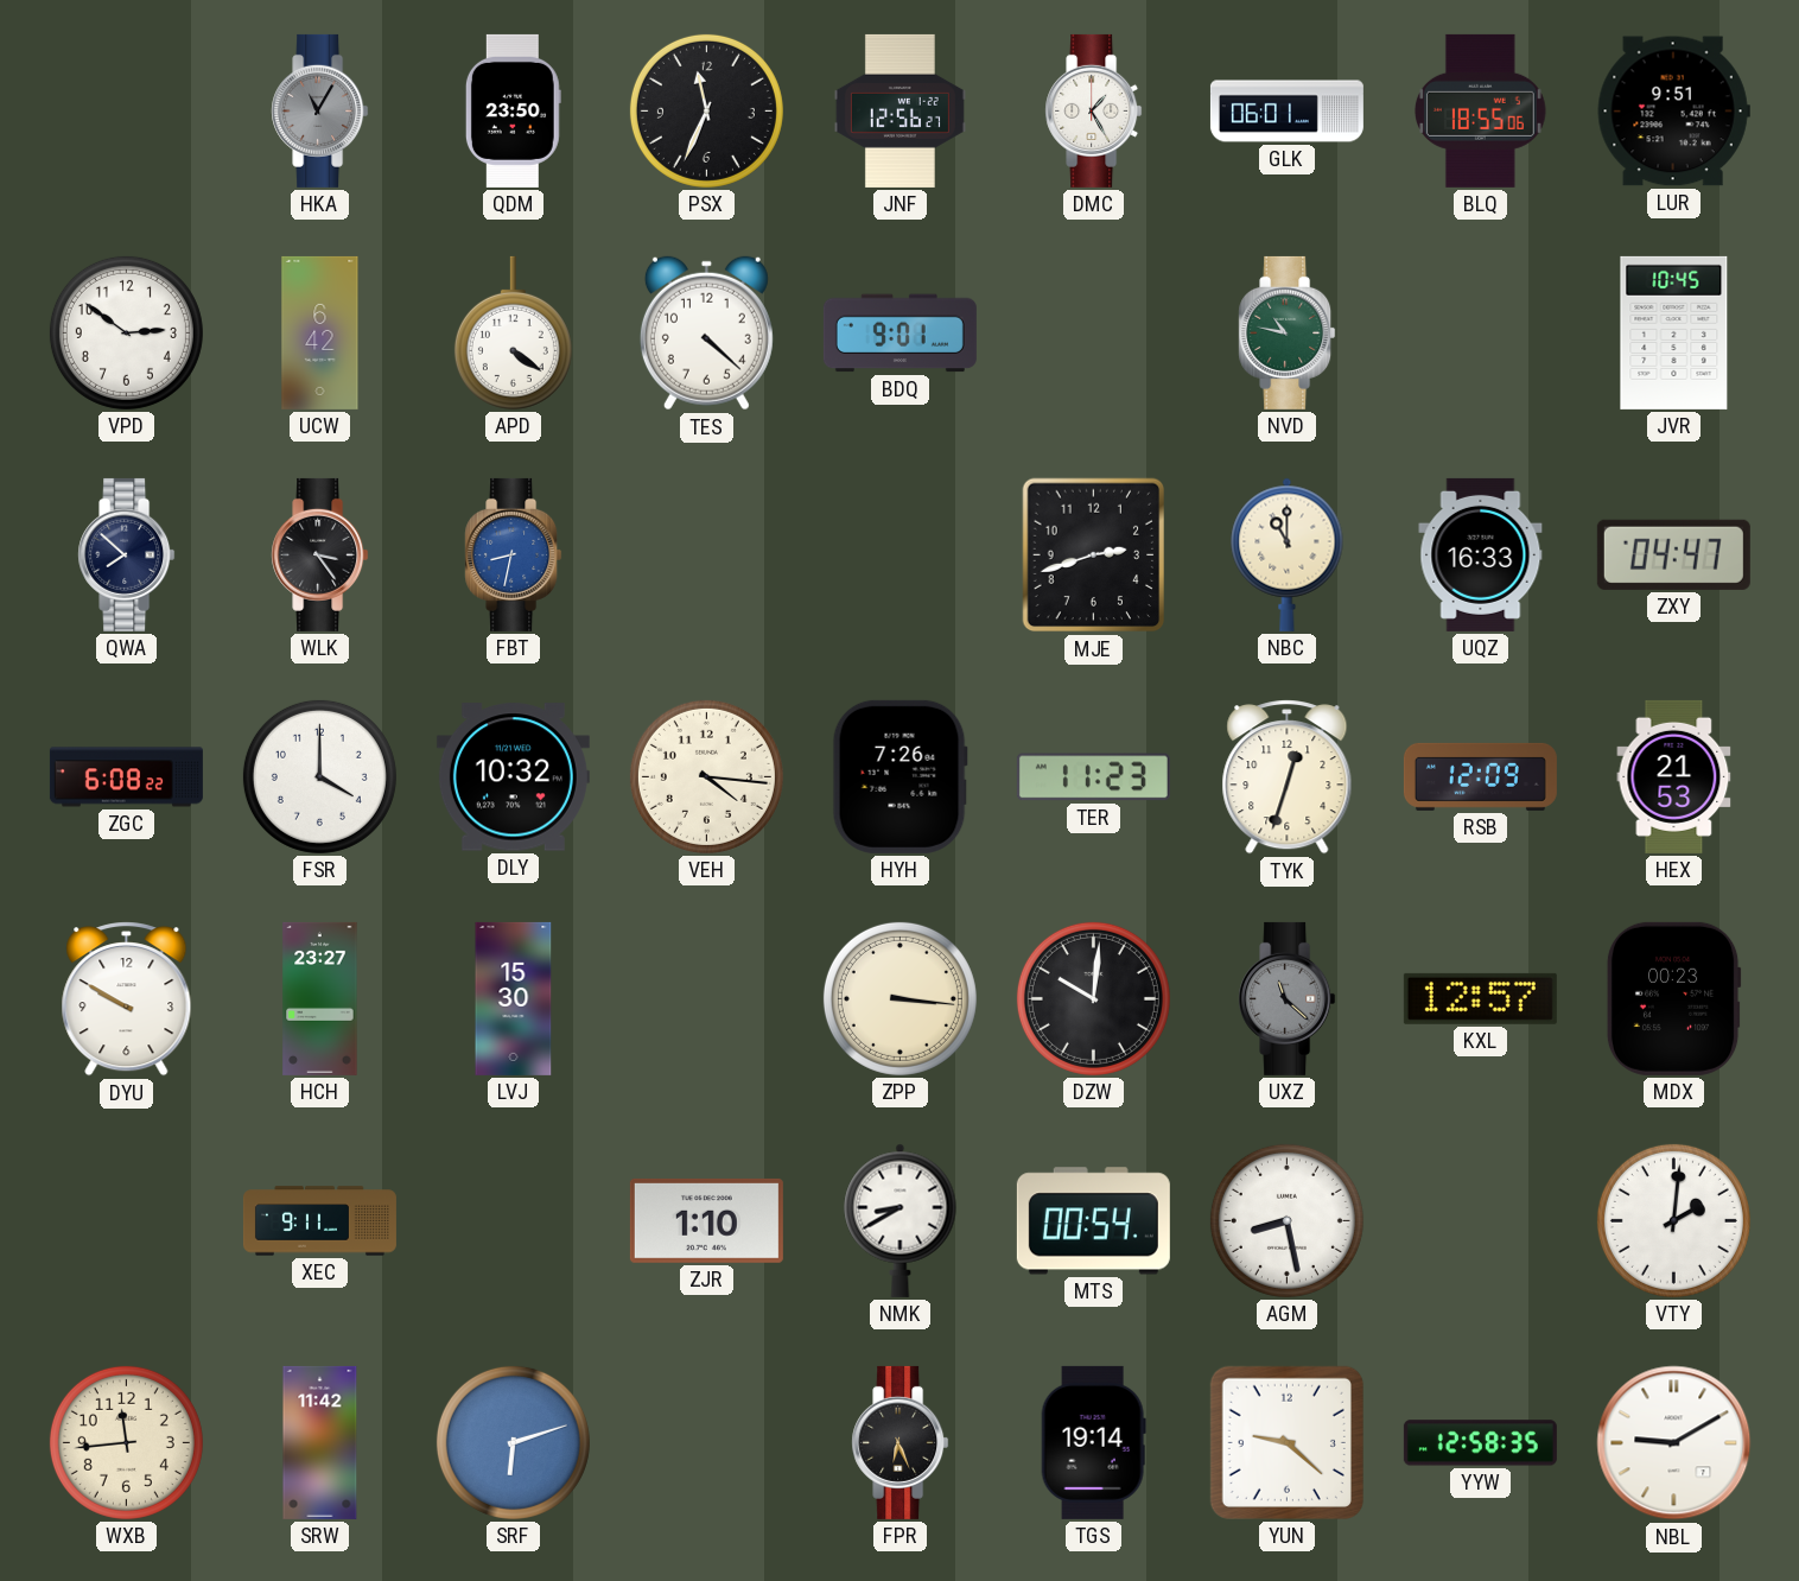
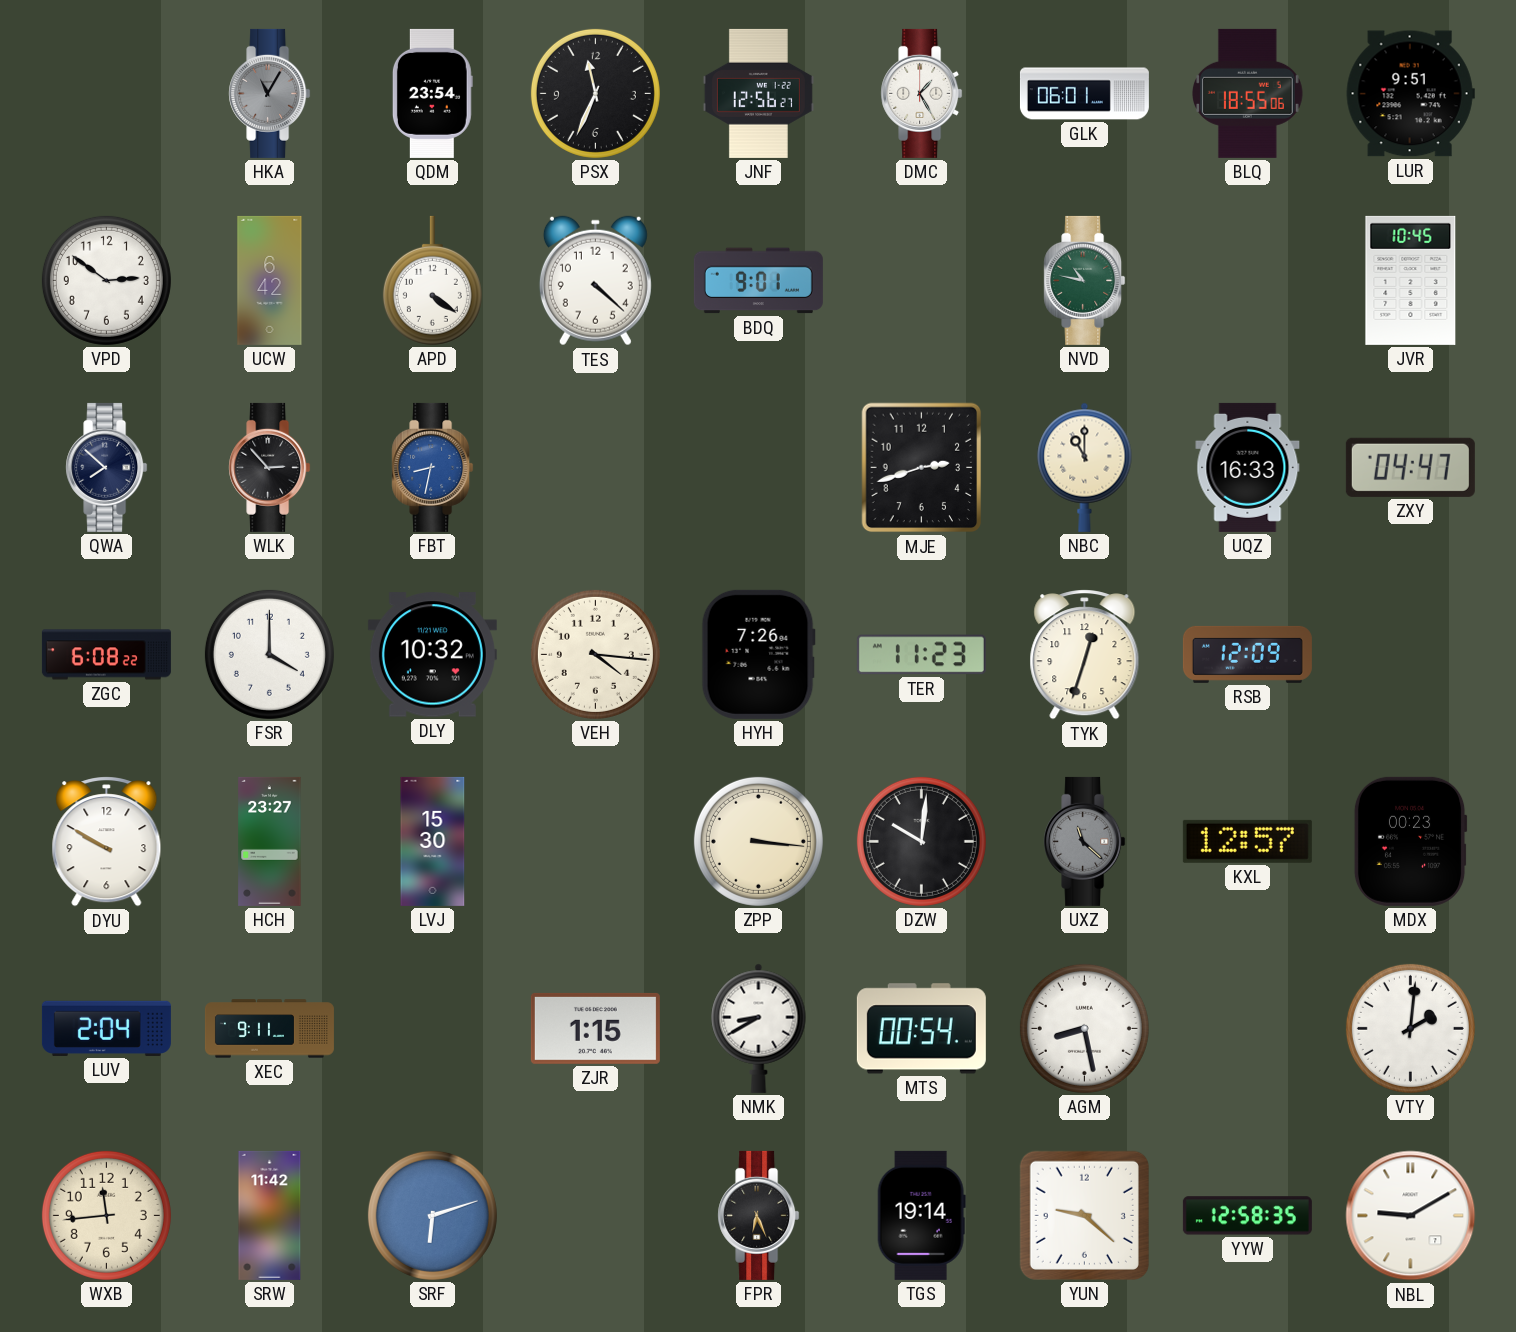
QDM: 23:50 -> 23:54
WLK: 3:24 -> 2:53
HEX: 21:53 -> none
LUV: none -> 2:04
ZJR: 1:10 -> 1:15
